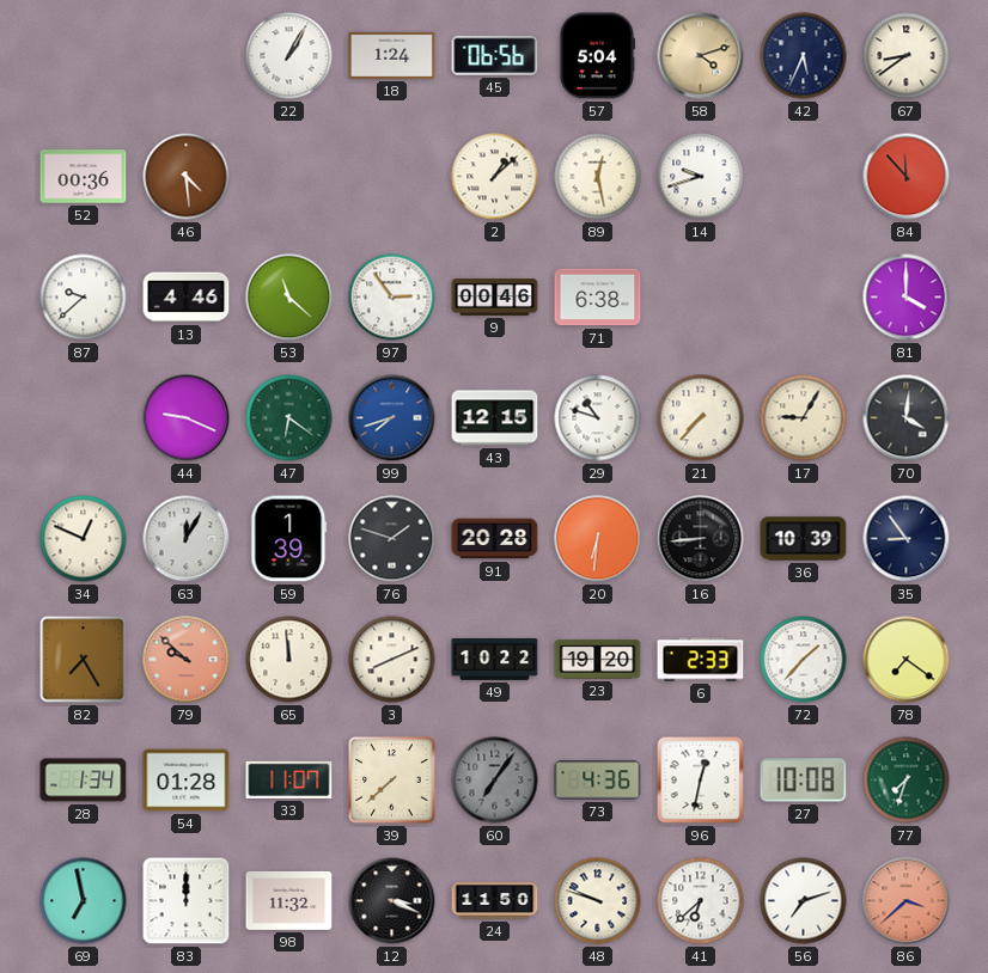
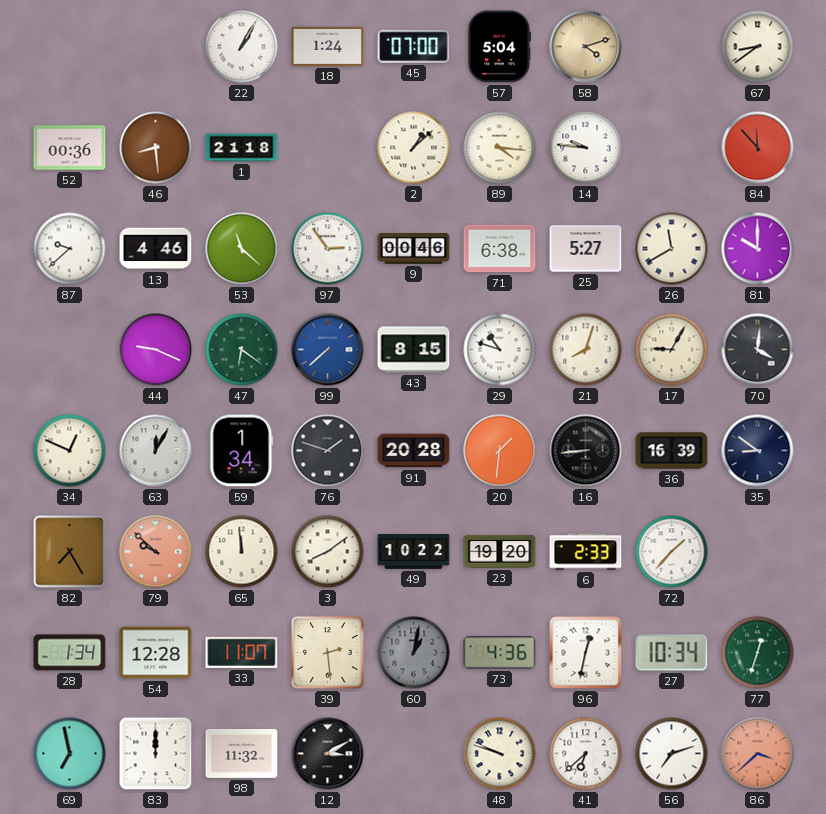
45: 06:56 -> 07:00
42: 5:34 -> none
46: 4:29 -> 8:29
1: none -> 21:18
89: 12:28 -> 4:16
14: 9:42 -> 9:46
25: none -> 5:27
26: none -> 11:40
81: 4:00 -> 10:00
99: 7:42 -> 7:38
43: 12:15 -> 8:15
21: 7:37 -> 8:03
59: 1:39 -> 1:34
20: 6:31 -> 1:31
36: 10:39 -> 16:39
35: 8:54 -> 8:51
3: 8:11 -> 8:09
78: 7:21 -> none
54: 01:28 -> 12:28
39: 7:38 -> 2:29
60: 7:06 -> 1:02
27: 10:08 -> 10:34
77: 7:33 -> 12:33
12: 3:19 -> 3:10
24: 11:50 -> none
